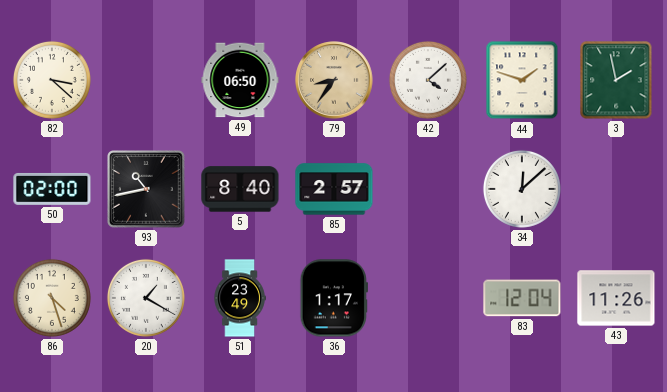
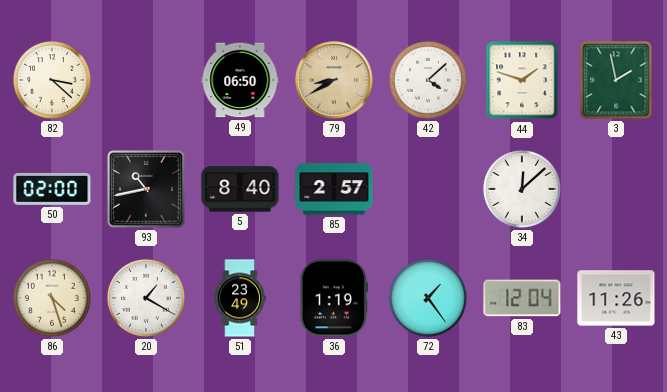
79: 8:36 -> 8:40
36: 1:17 -> 1:19
72: none -> 1:24
